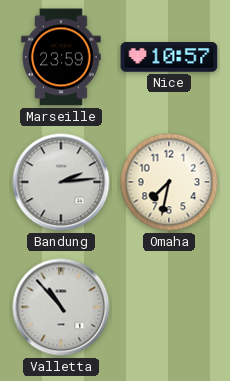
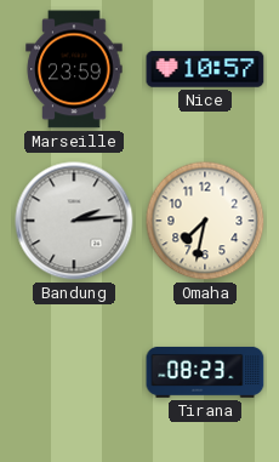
Valletta: 10:53 -> none
Tirana: none -> 08:23
